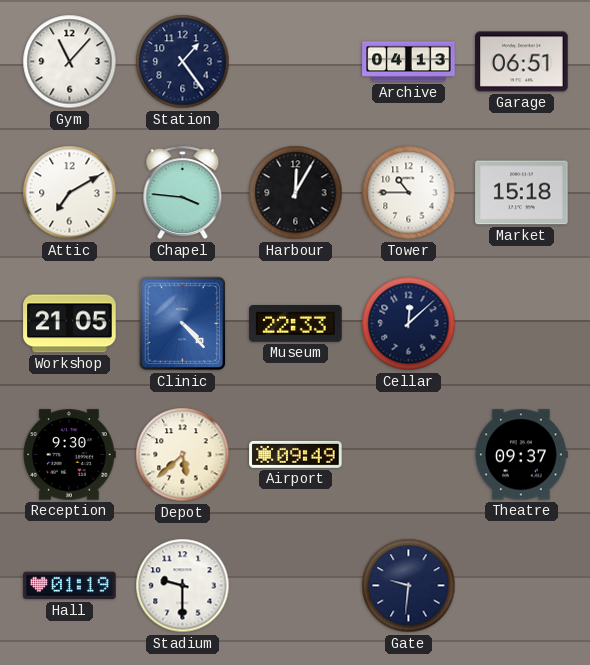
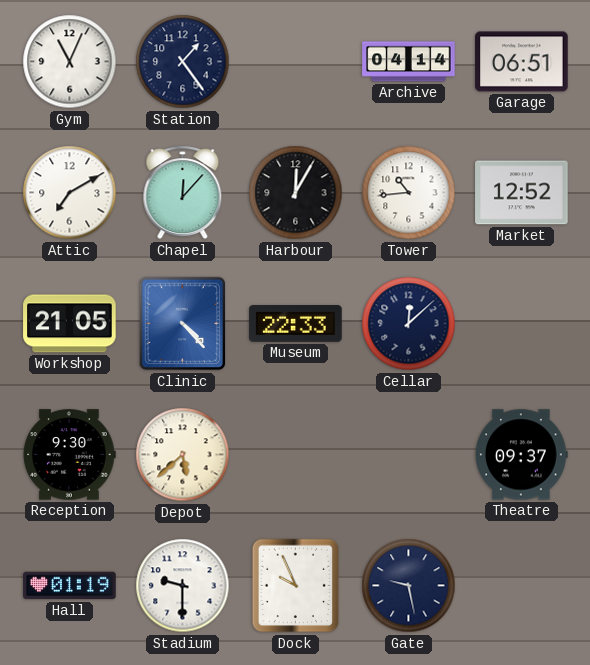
Gym: 11:07 -> 11:04
Archive: 04:13 -> 04:14
Chapel: 3:46 -> 12:07
Tower: 10:45 -> 10:44
Market: 15:18 -> 12:52
Airport: 09:49 -> none
Dock: none -> 9:56
Gate: 9:31 -> 9:28
